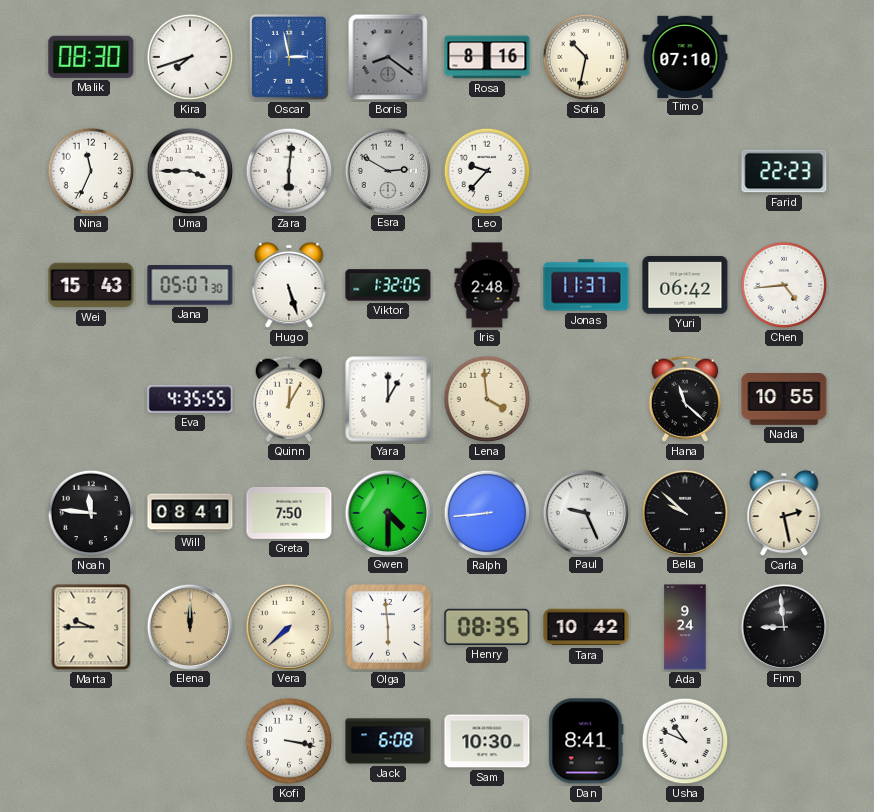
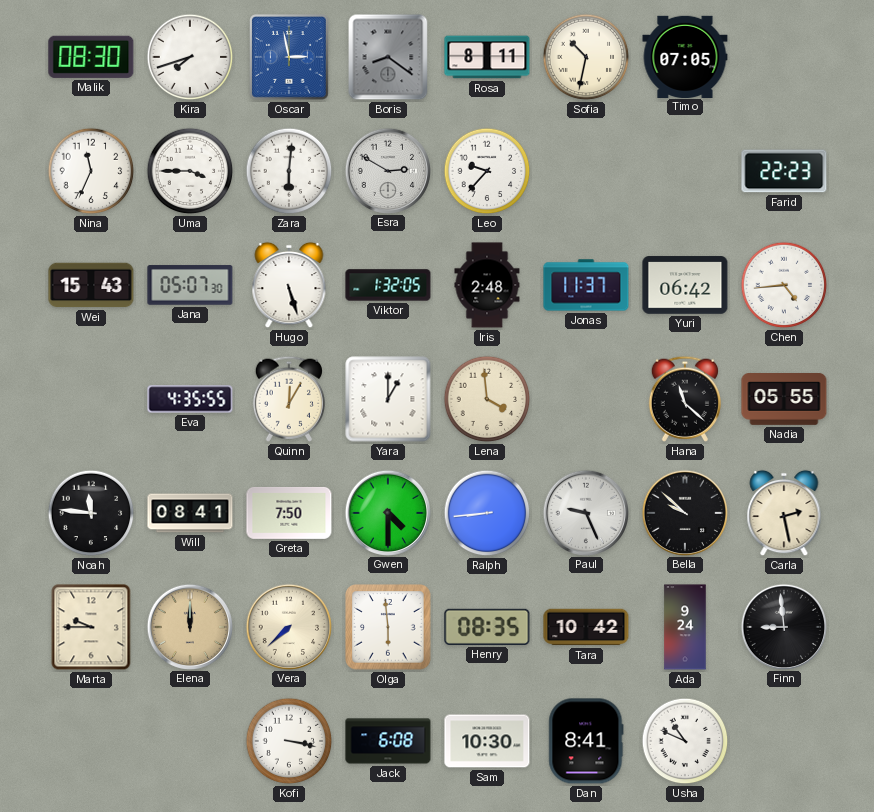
Rosa: 8:16 -> 8:11
Timo: 07:10 -> 07:05
Nadia: 10:55 -> 05:55
